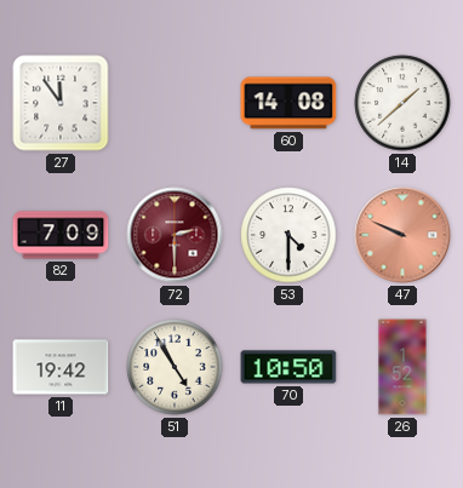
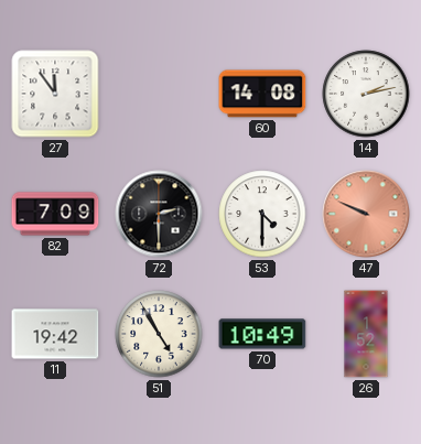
14: 1:38 -> 2:13
72 dial: burgundy -> black
70: 10:50 -> 10:49
